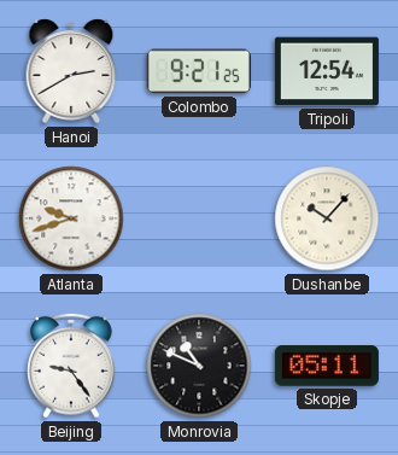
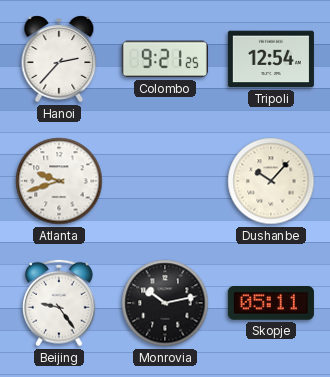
Hanoi: 2:40 -> 2:37
Monrovia: 10:49 -> 10:13
